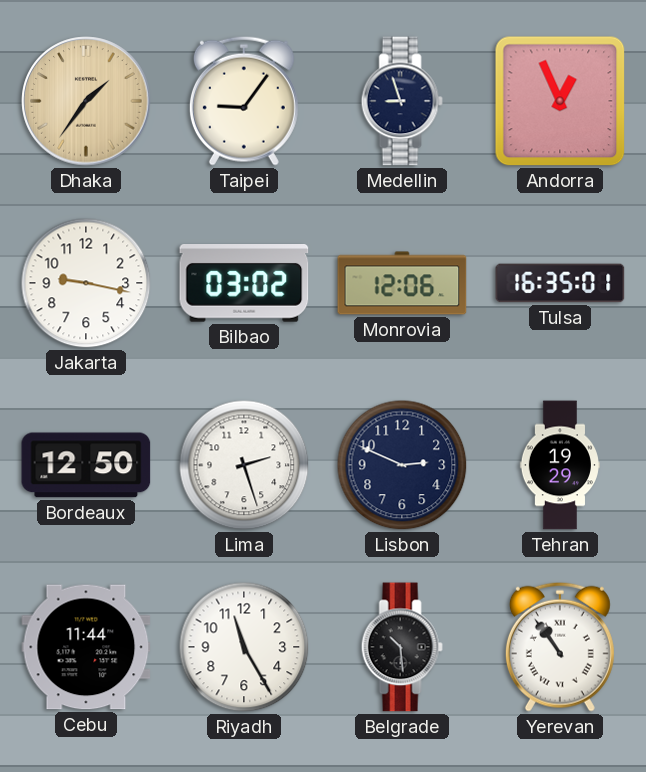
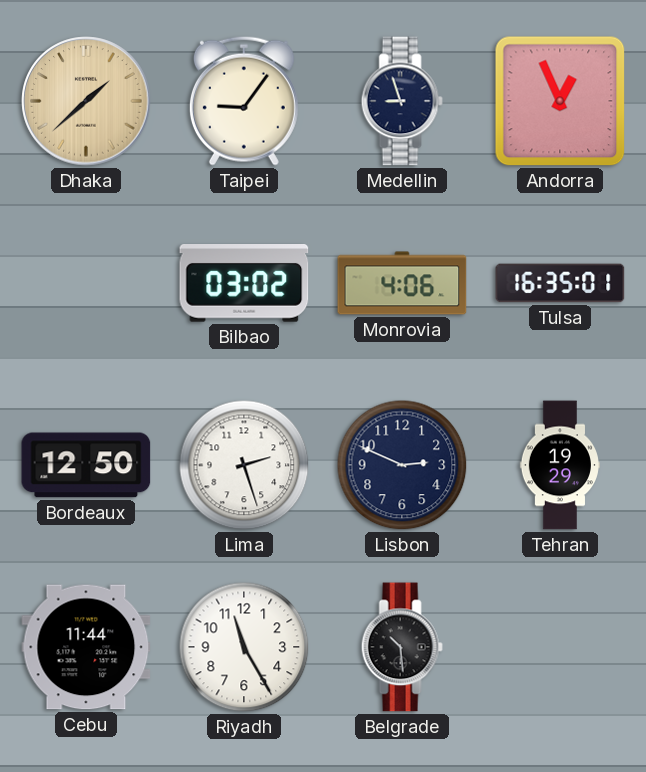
Dhaka: 1:36 -> 1:38
Jakarta: 9:17 -> none
Monrovia: 12:06 -> 4:06
Yerevan: 10:54 -> none
